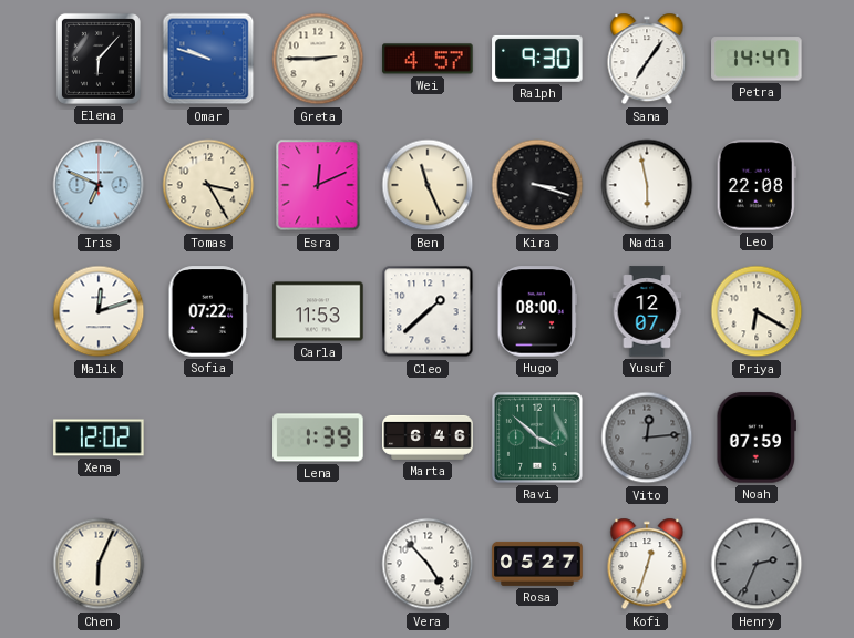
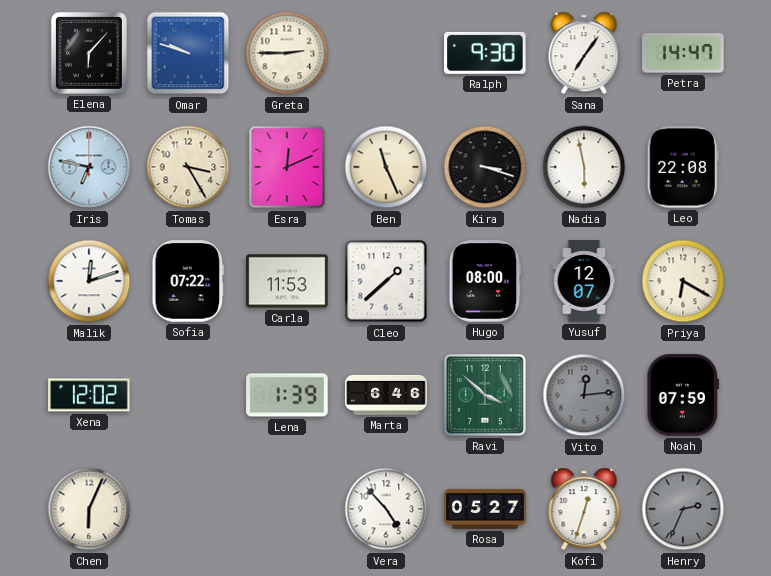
Wei: 4:57 -> none
Iris: 6:49 -> 6:47
